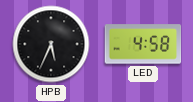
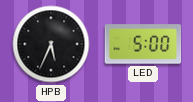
LED: 4:58 -> 5:00
